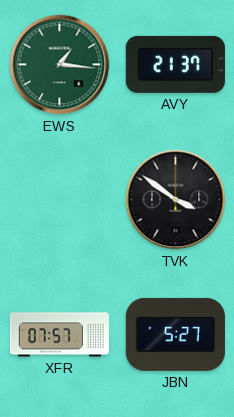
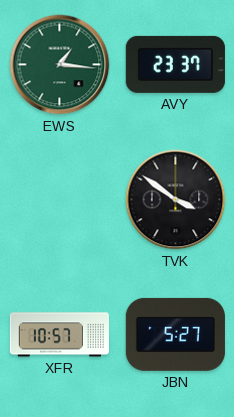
AVY: 21:37 -> 23:37
XFR: 07:57 -> 10:57
